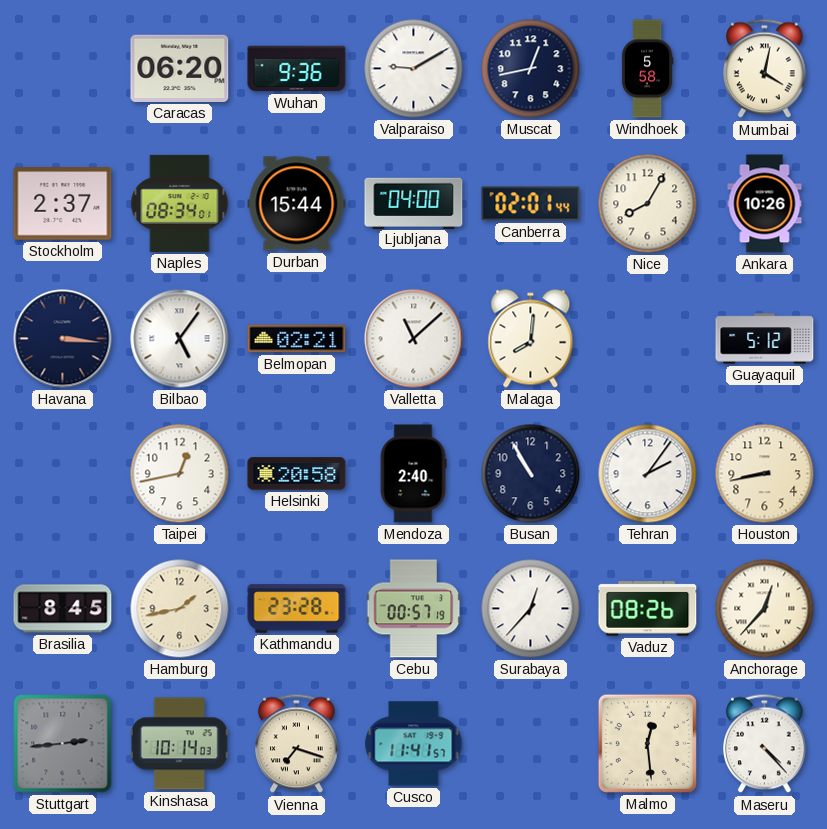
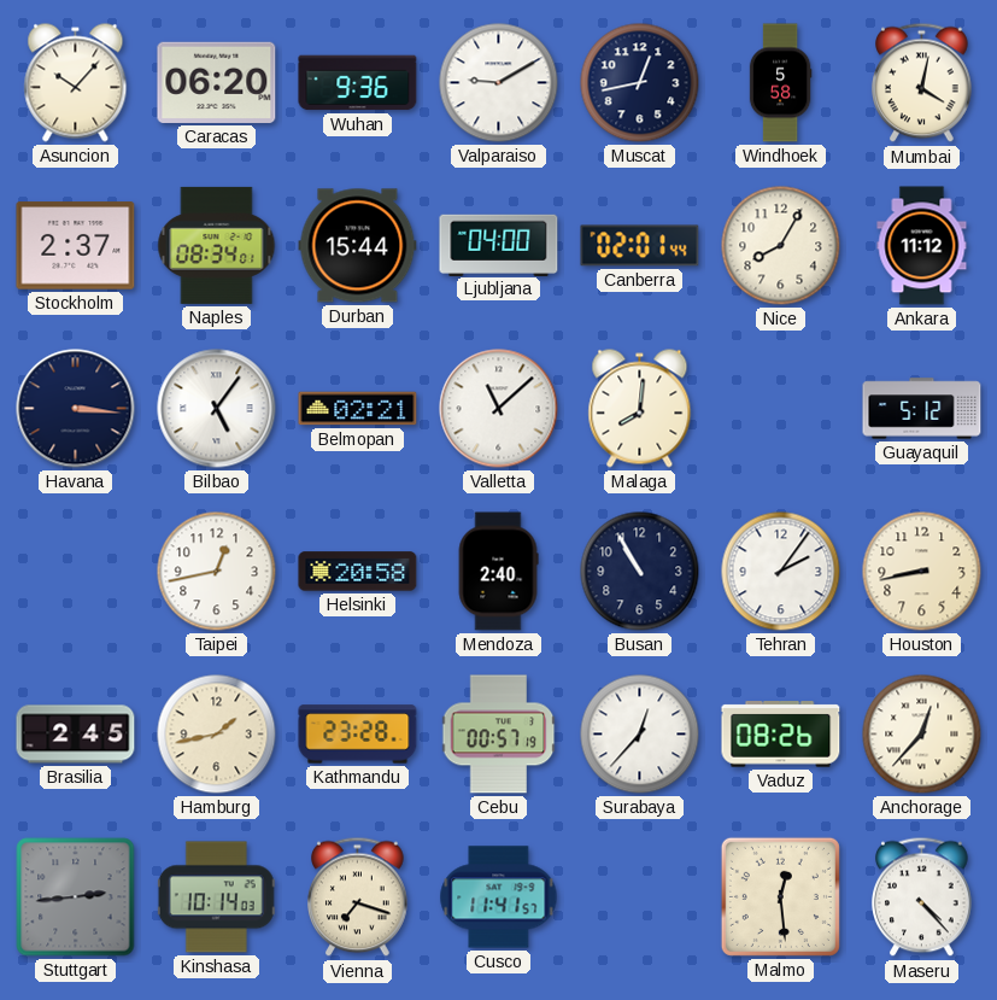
Asuncion: none -> 10:07
Ankara: 10:26 -> 11:12
Brasilia: 8:45 -> 2:45
